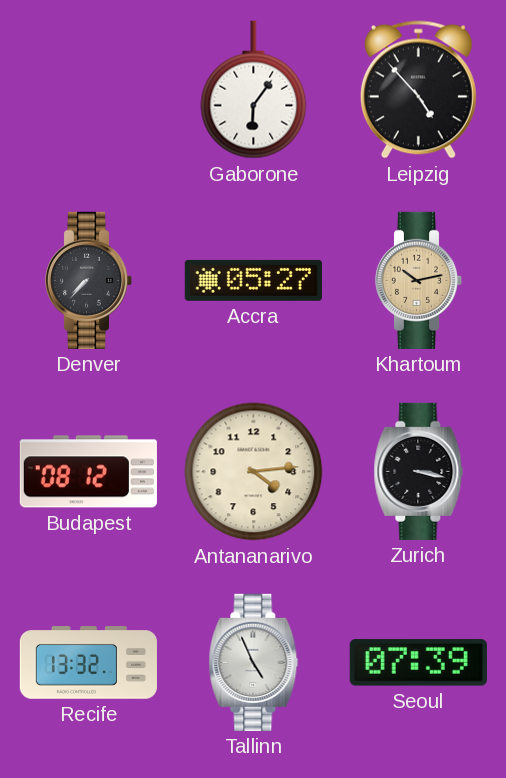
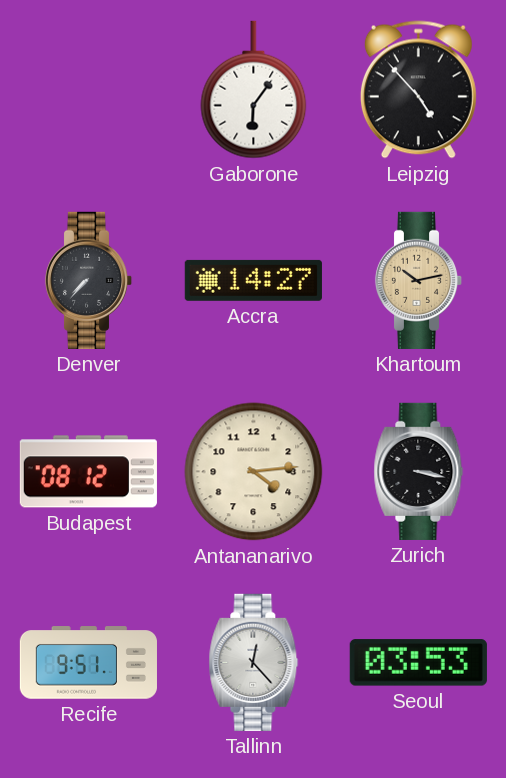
Accra: 05:27 -> 14:27
Recife: 13:32 -> 9:51
Tallinn: 4:56 -> 12:23
Seoul: 07:39 -> 03:53
